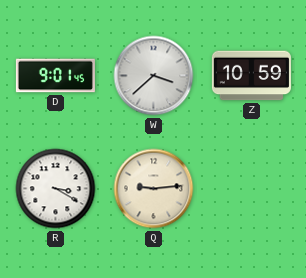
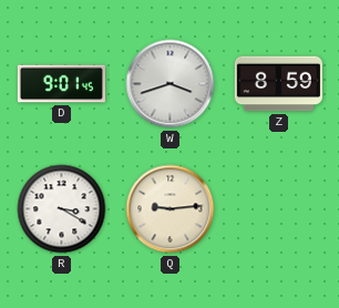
W: 3:38 -> 3:42
Z: 10:59 -> 8:59
